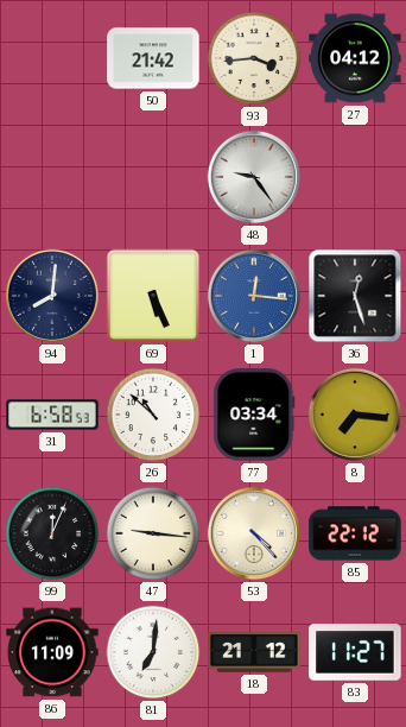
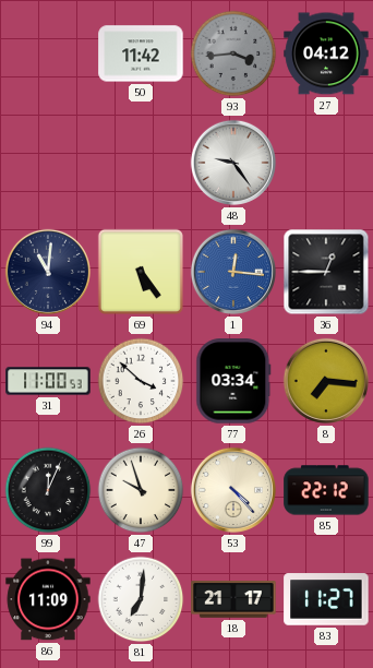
50: 21:42 -> 11:42
93 dial: cream -> grey
94: 8:01 -> 11:01
69: 5:26 -> 5:24
36: 12:27 -> 12:45
31: 6:58 -> 11:00
26: 10:52 -> 3:52
47: 9:16 -> 9:57
18: 21:12 -> 21:17
